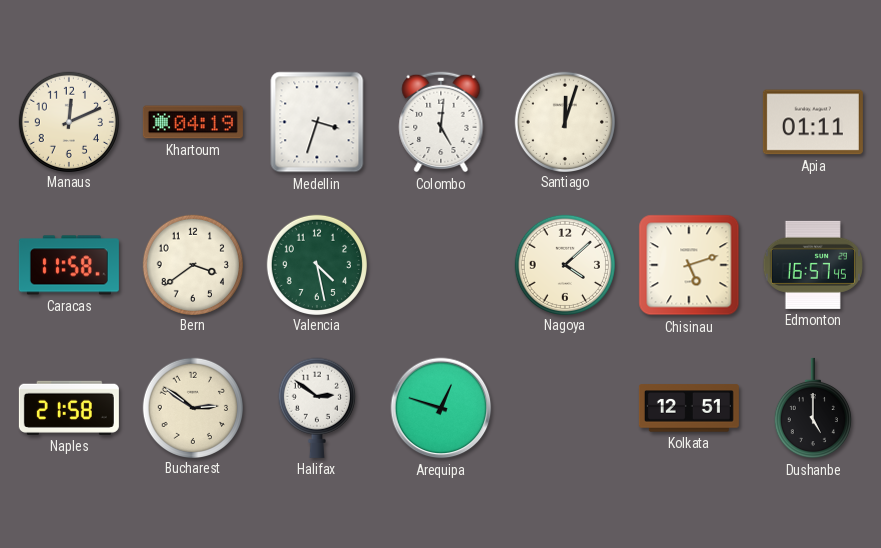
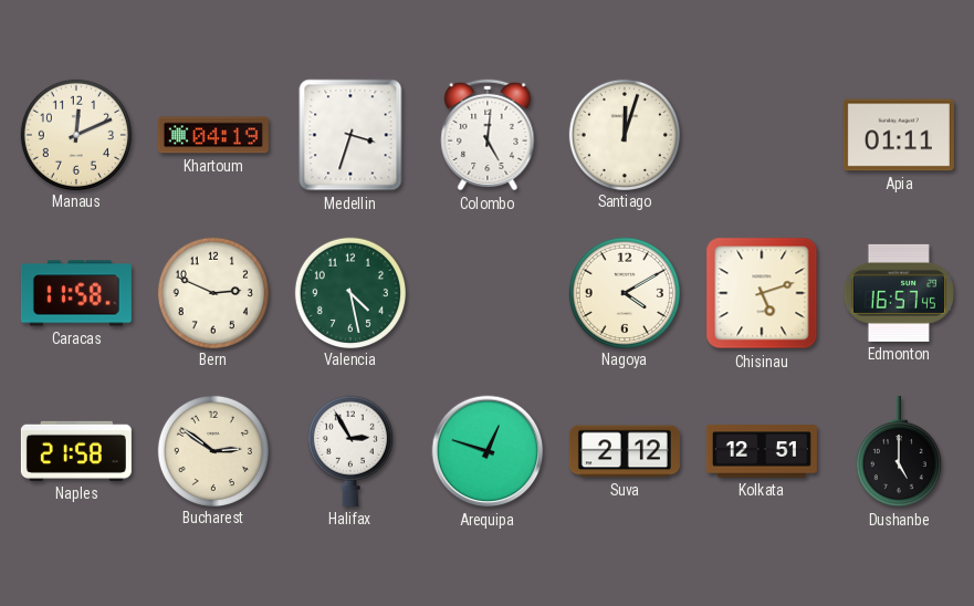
Bern: 3:39 -> 2:49
Nagoya: 4:08 -> 4:10
Halifax: 2:51 -> 2:55
Suva: none -> 2:12
